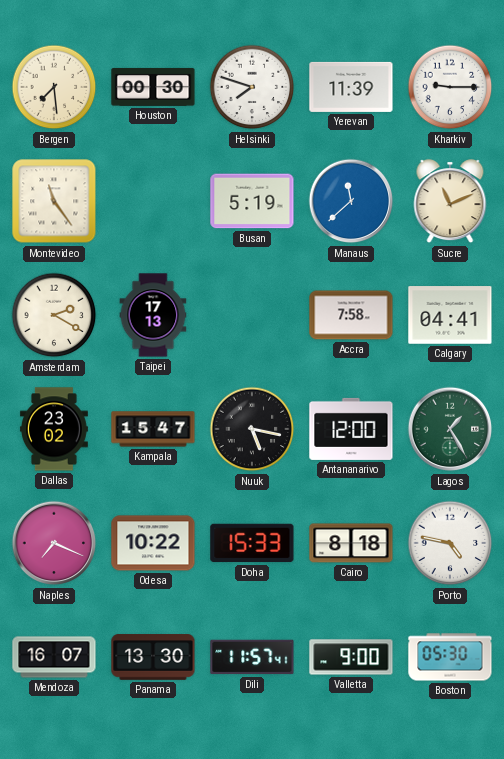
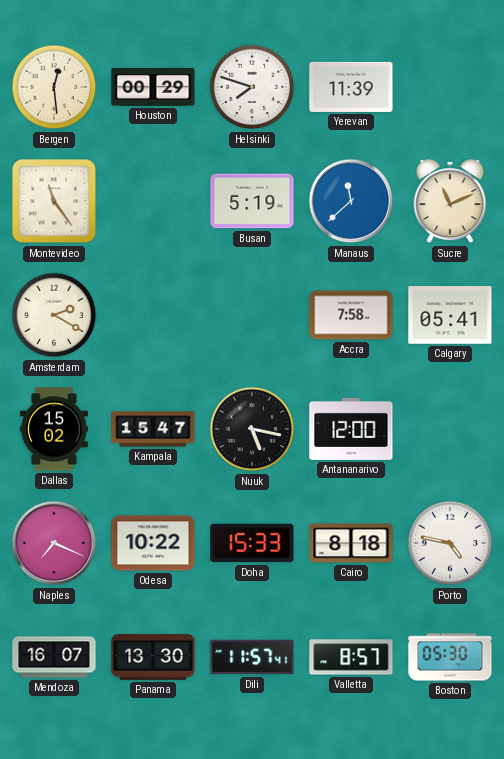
Bergen: 7:29 -> 12:29
Houston: 00:30 -> 00:29
Kharkiv: 9:15 -> none
Taipei: 17:13 -> none
Calgary: 04:41 -> 05:41
Dallas: 23:02 -> 15:02
Lagos: 1:25 -> none
Valletta: 9:00 -> 8:57
